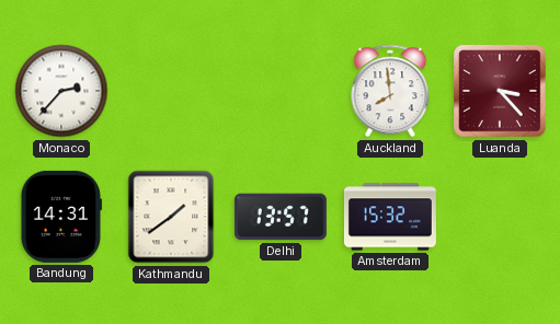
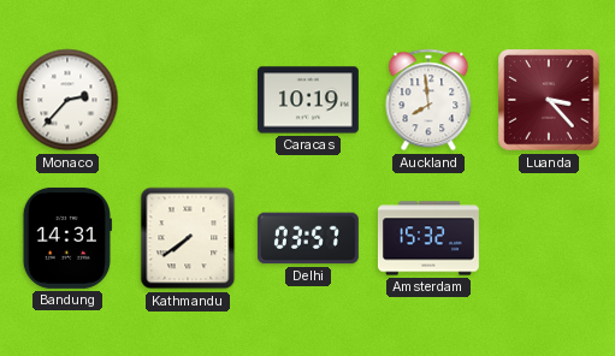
Caracas: none -> 10:19
Kathmandu: 1:39 -> 7:39
Delhi: 13:57 -> 03:57
